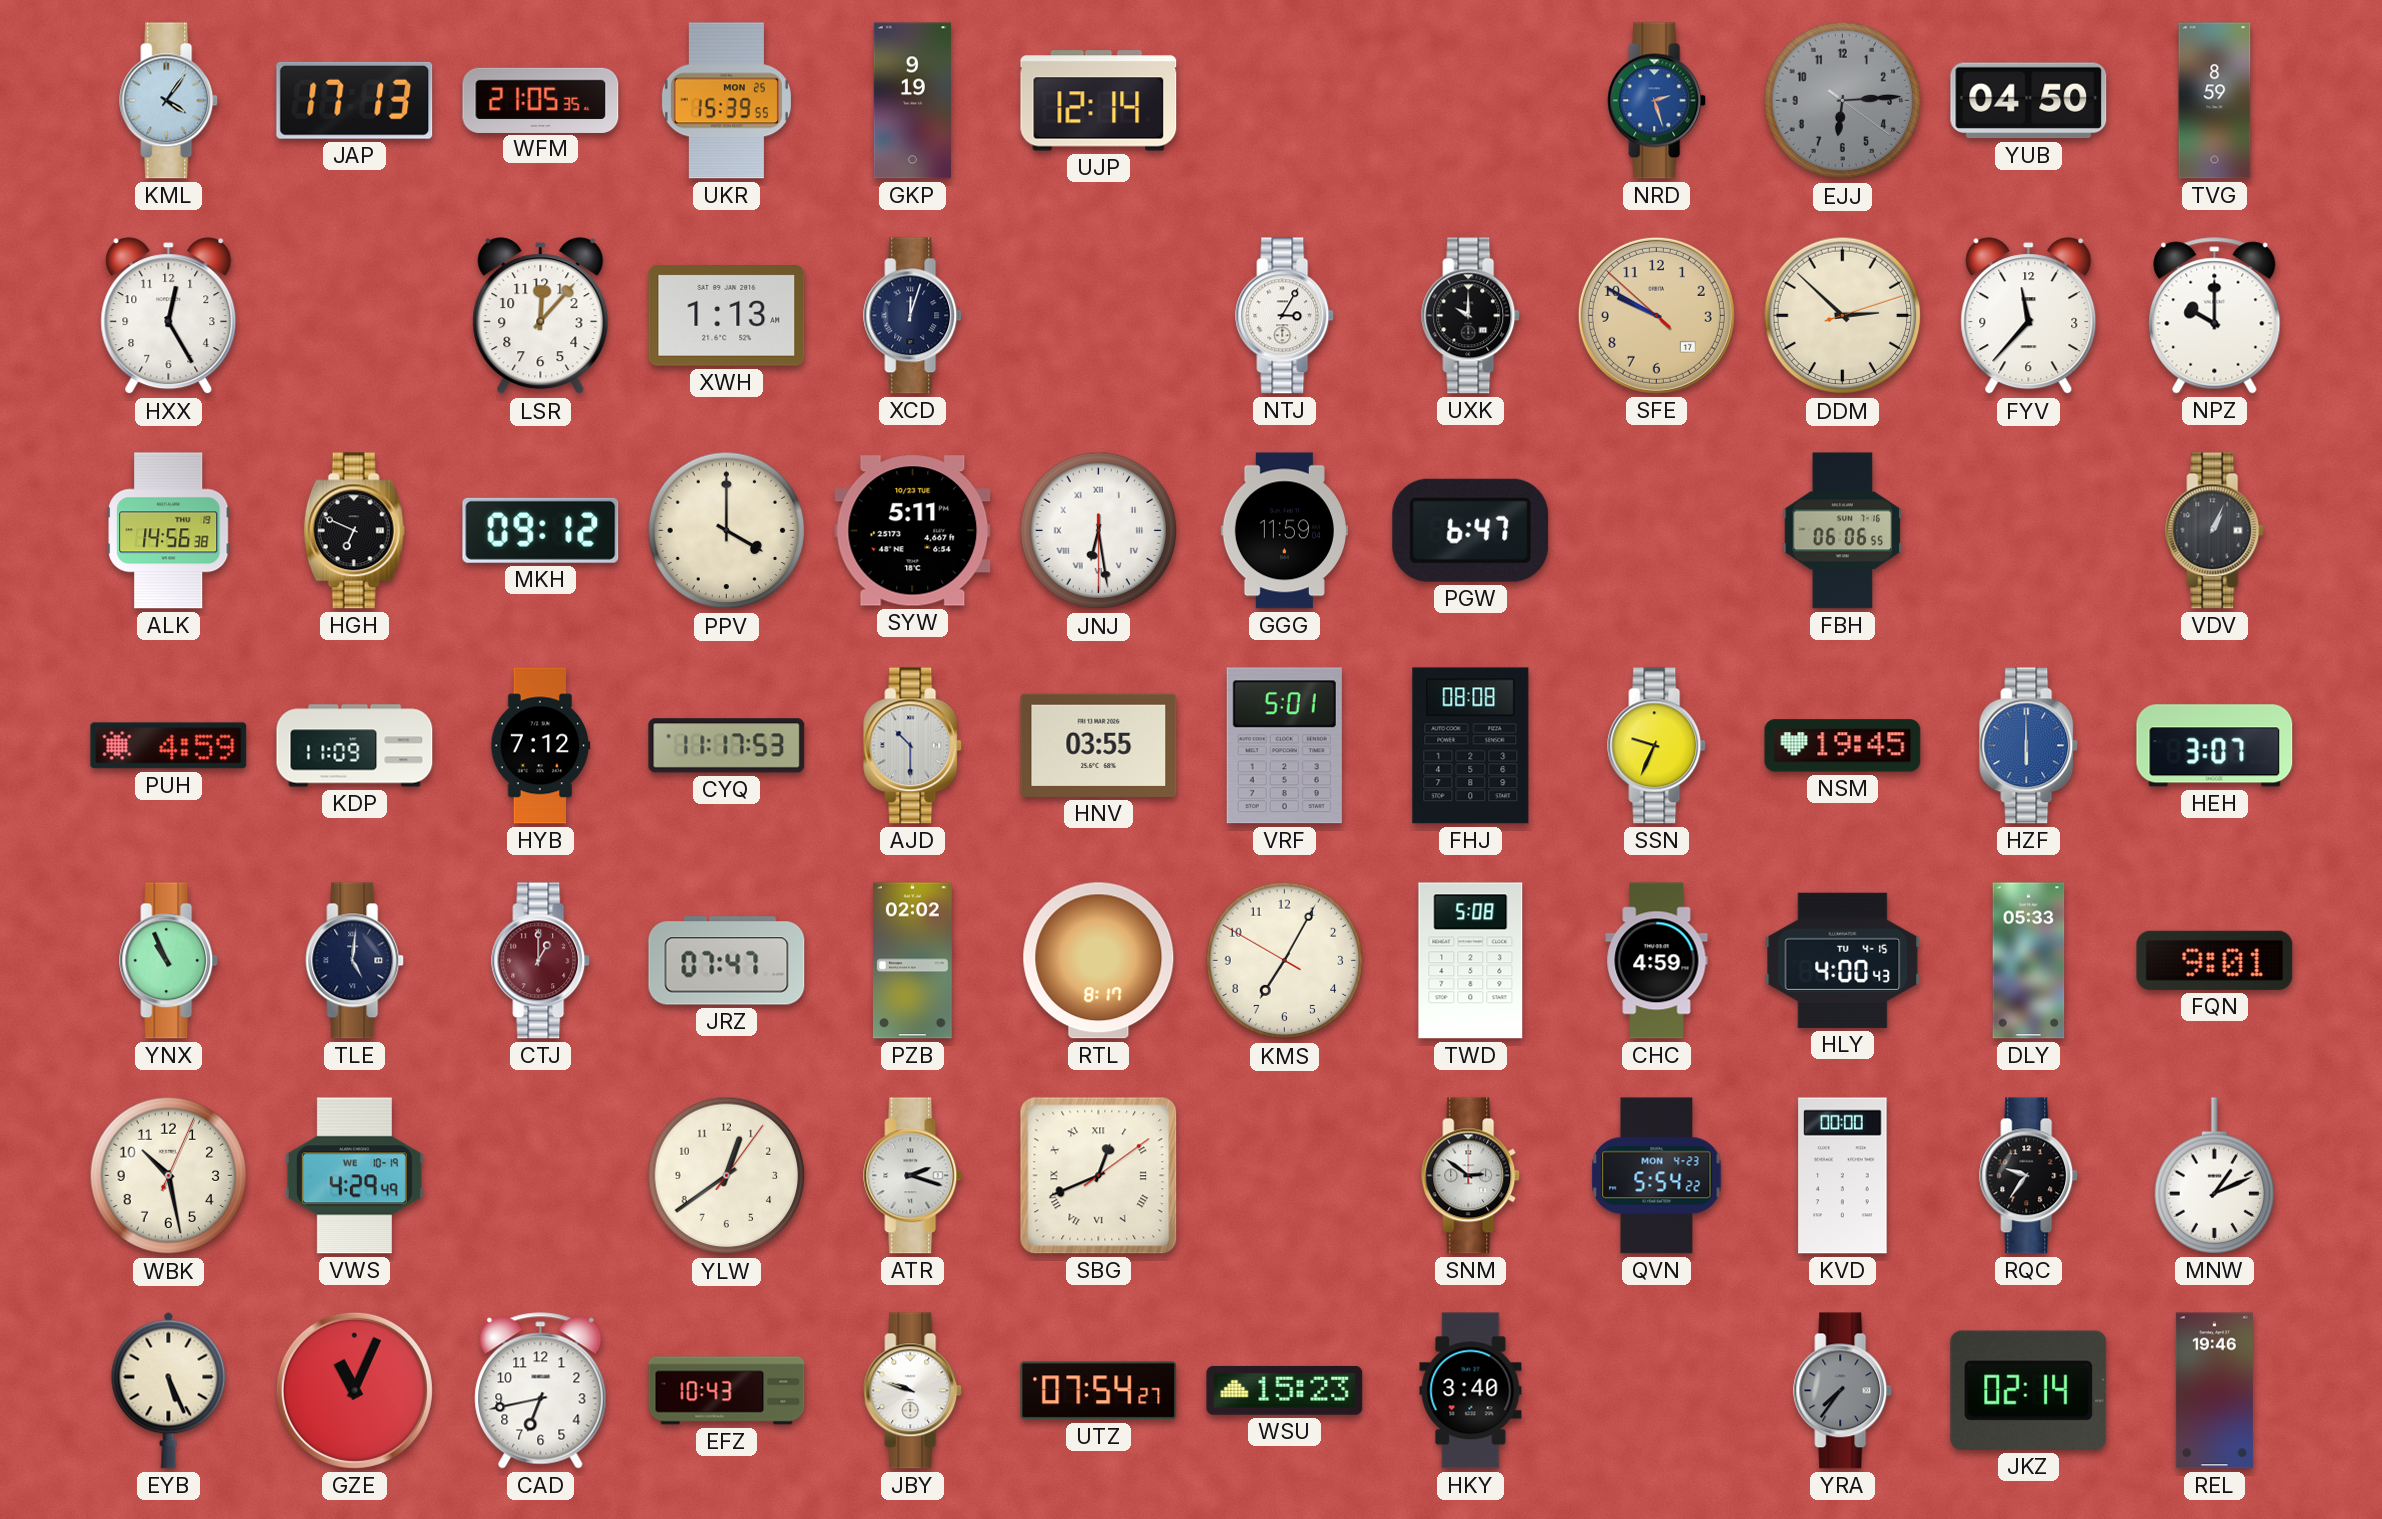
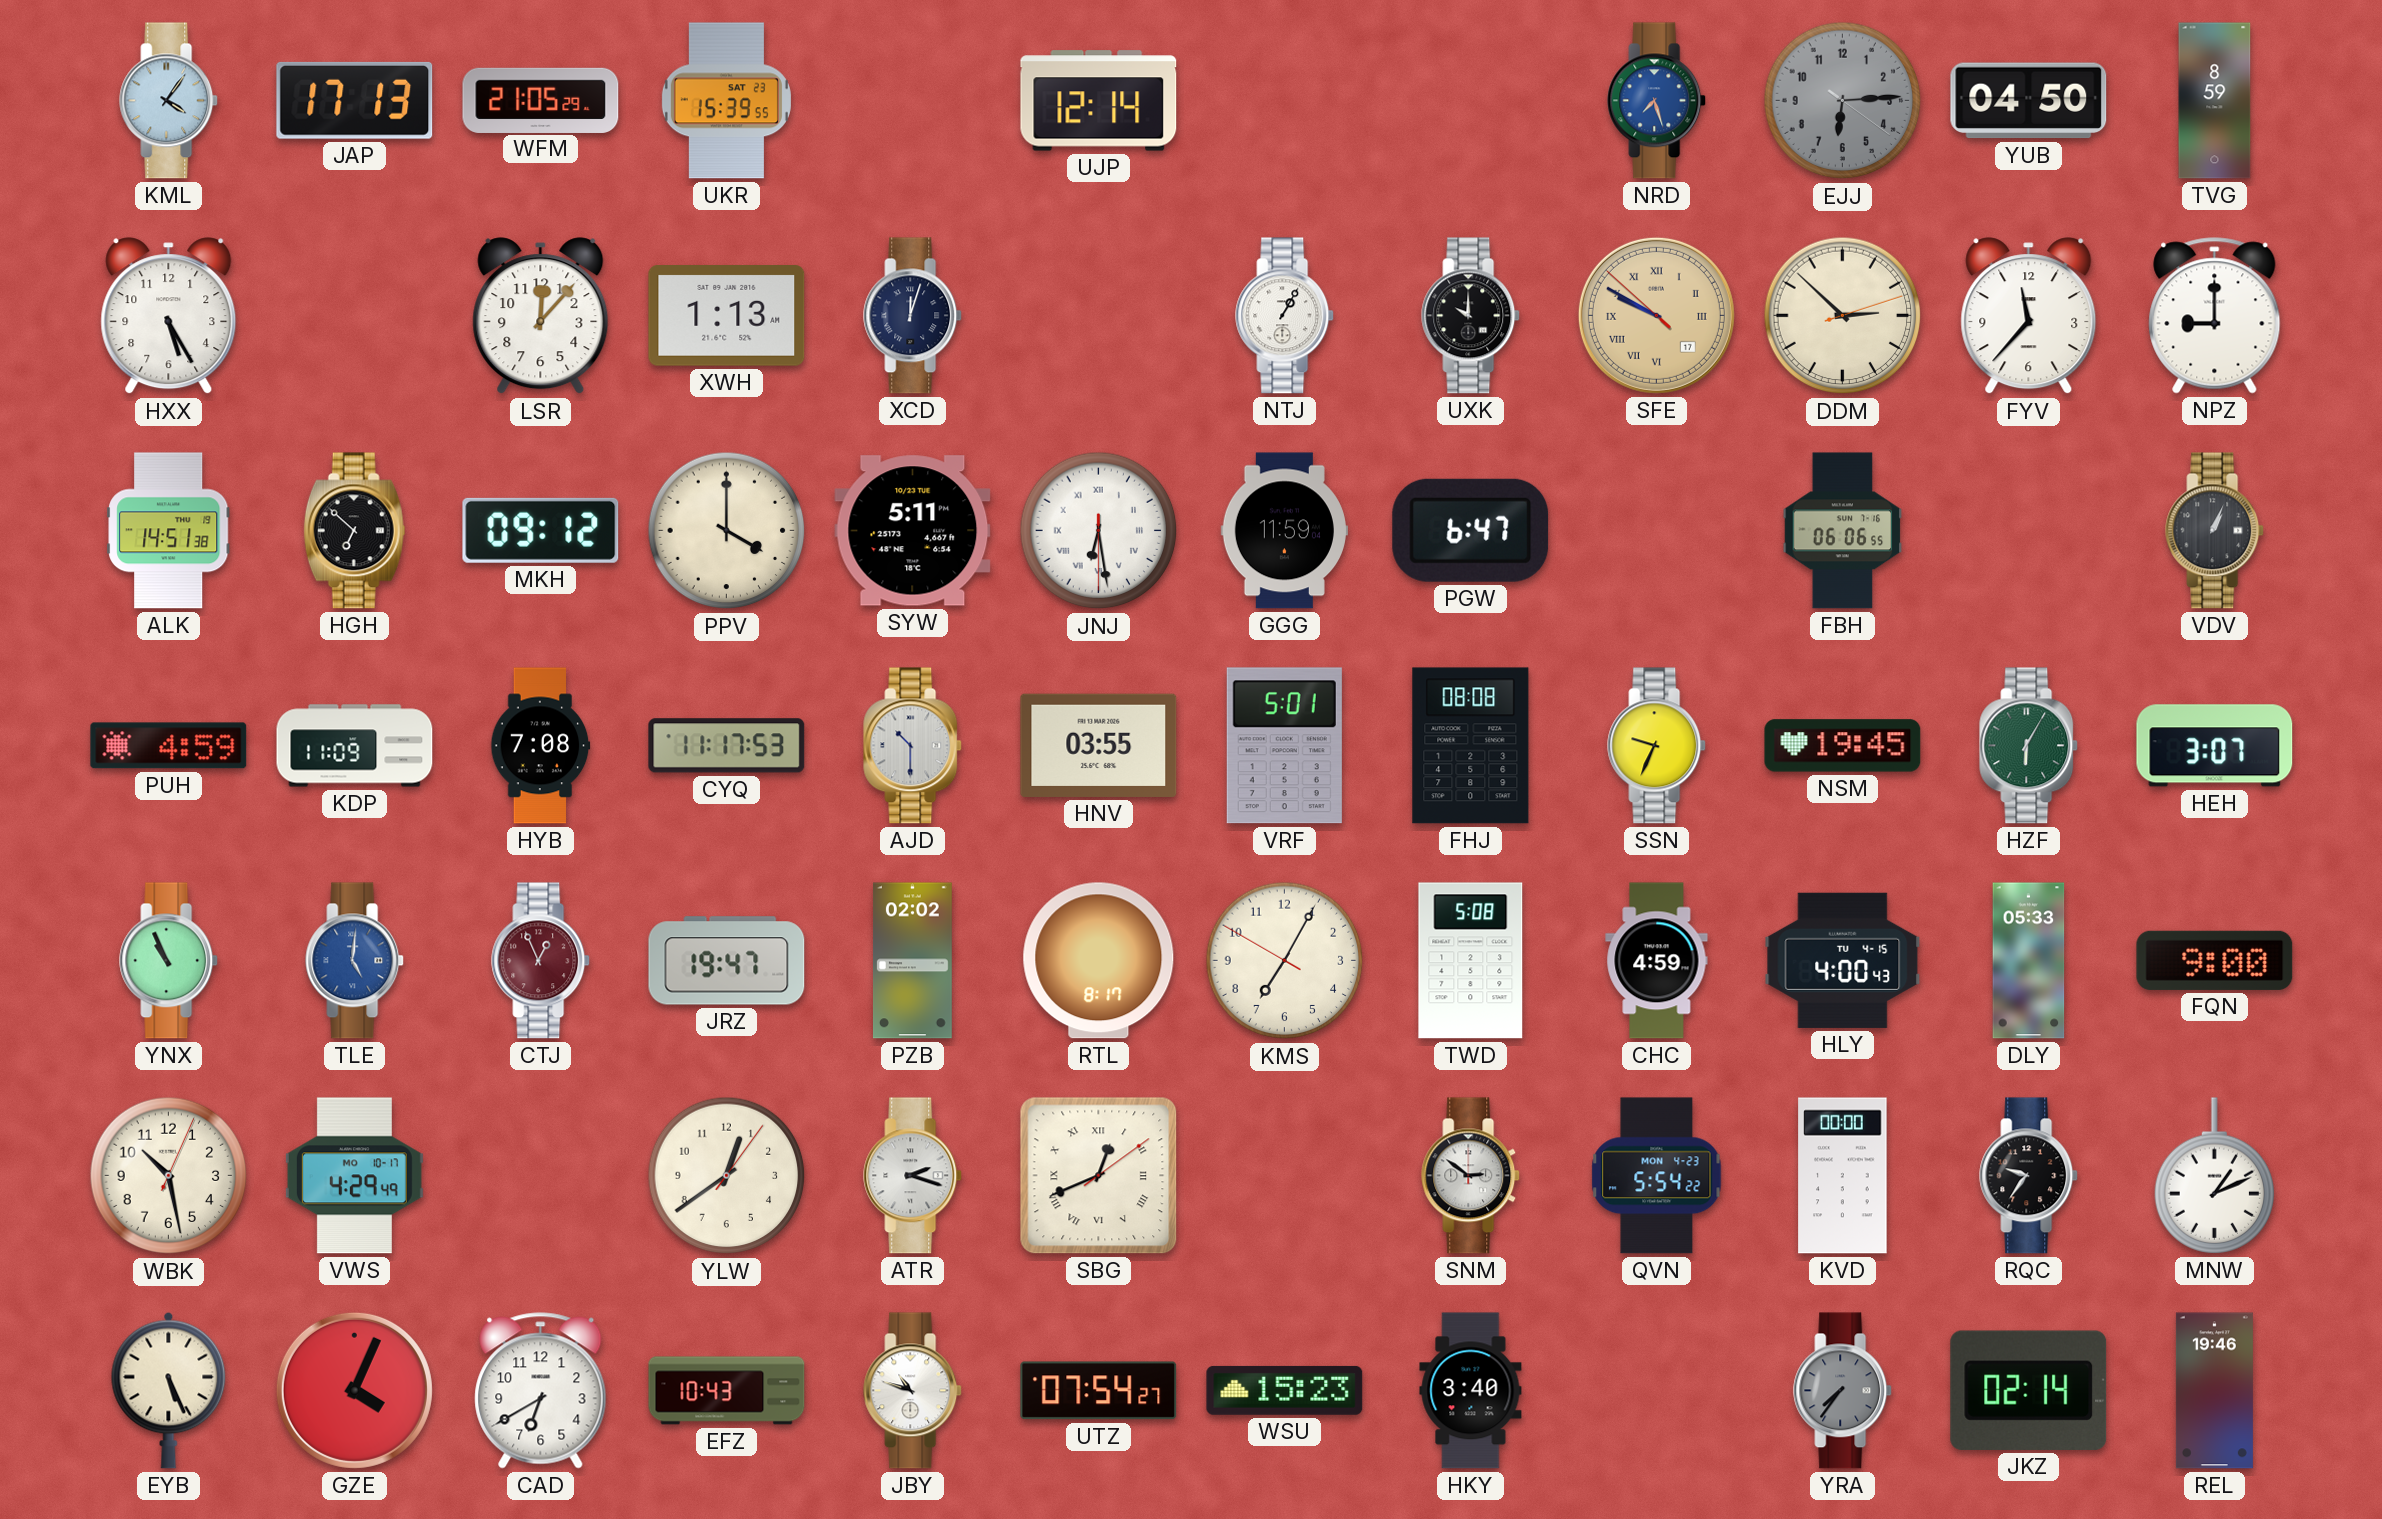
WFM: 21:05:35 -> 21:05:29
UKR date: MON 25 -> SAT 23
GKP: 9:19 -> none
NRD: 2:27 -> 7:27
HXX: 12:25 -> 5:25
NTJ: 3:05 -> 1:05
SFE numerals: Arabic -> Roman
NPZ: 10:00 -> 9:00
ALK: 14:56 -> 14:51
HGH: 6:49 -> 6:52
HYB: 7:12 -> 7:08
HZF: 6:00 -> 6:05
HZF dial: blue -> green
TLE dial: navy -> blue
CTJ: 1:00 -> 12:56
JRZ: 07:47 -> 19:47
FQN: 9:01 -> 9:00
VWS date: WE 10-19 -> MO 10-17
GZE: 11:04 -> 4:04
CAD: 6:43 -> 6:40
JBY: 9:48 -> 10:48
